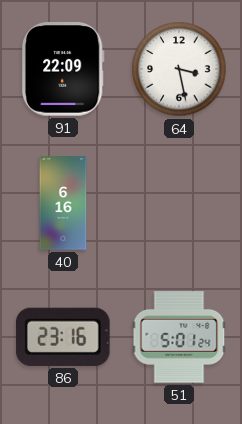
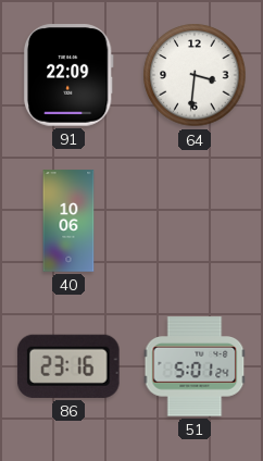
64: 3:28 -> 3:31
40: 6:16 -> 10:06
